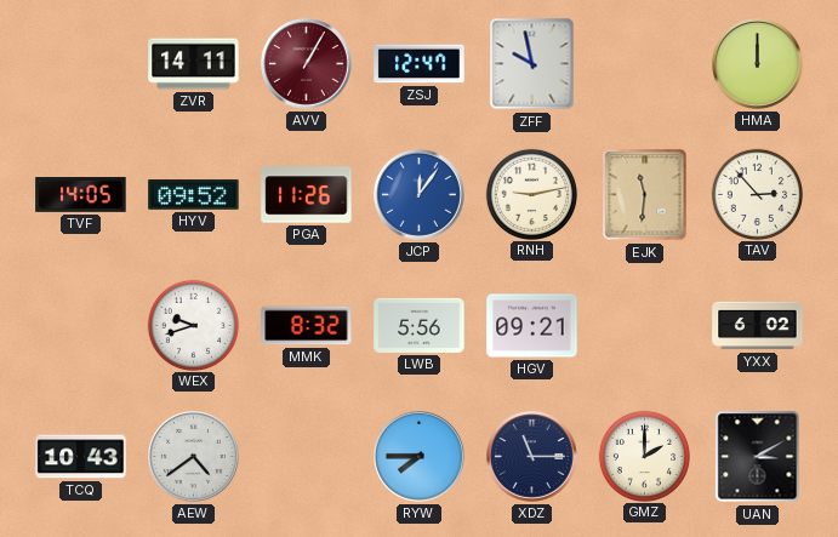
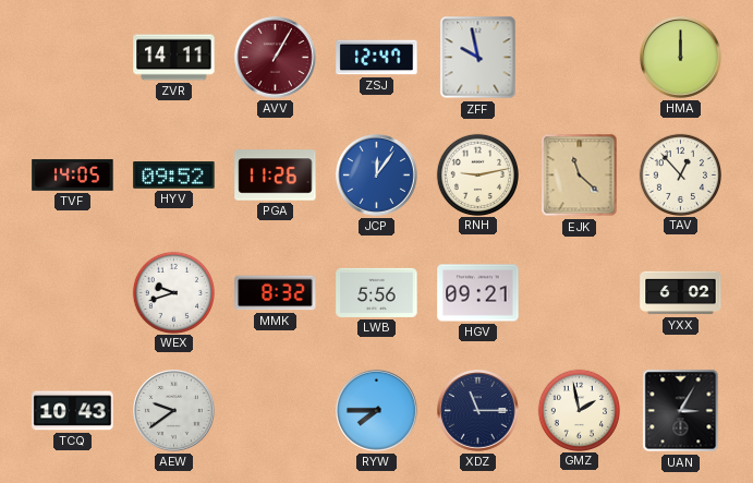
EJK: 11:31 -> 11:22
TAV: 2:53 -> 12:53
AEW: 4:39 -> 9:39
GMZ: 2:00 -> 1:58
UAN: 3:10 -> 3:05
